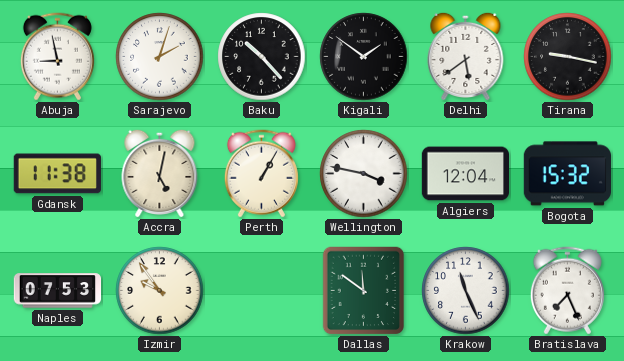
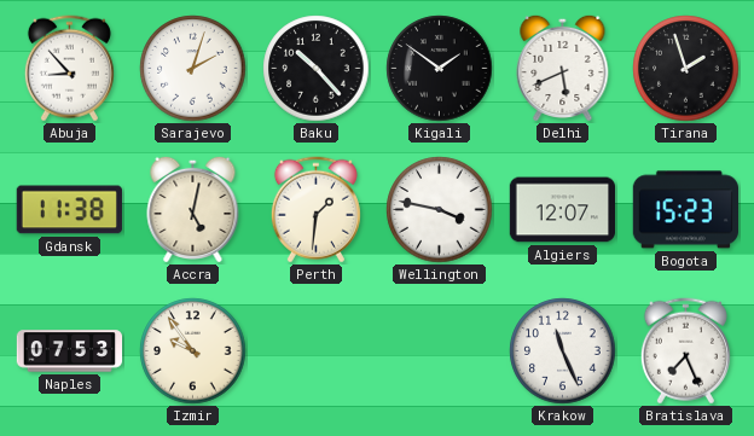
Abuja: 8:58 -> 8:53
Delhi: 5:39 -> 5:41
Tirana: 9:17 -> 1:57
Perth: 1:05 -> 1:31
Algiers: 12:04 -> 12:07
Bogota: 15:32 -> 15:23
Dallas: 11:51 -> none
